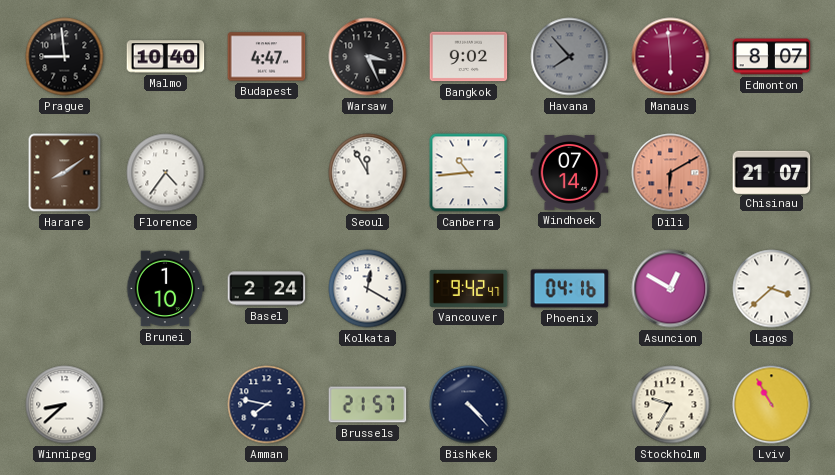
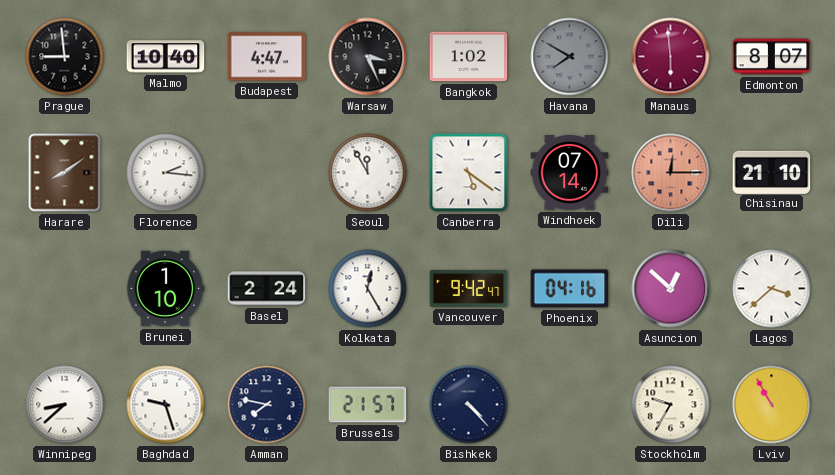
Bangkok: 9:02 -> 1:02
Havana: 7:53 -> 7:50
Florence: 4:36 -> 2:16
Canberra: 10:44 -> 5:21
Dili: 6:10 -> 12:15
Chisinau: 21:07 -> 21:10
Kolkata: 12:20 -> 12:25
Asuncion: 12:50 -> 12:52
Baghdad: none -> 9:27
